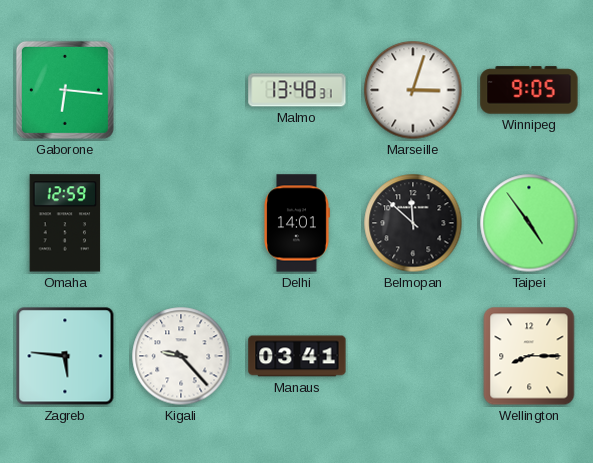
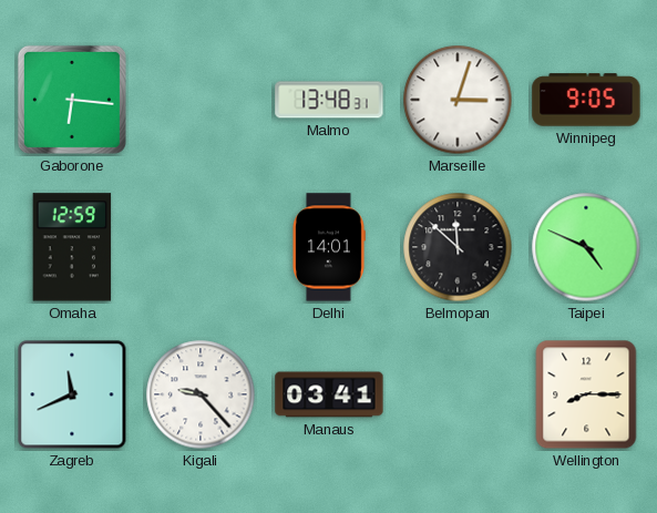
Taipei: 4:54 -> 4:49
Zagreb: 5:46 -> 11:41
